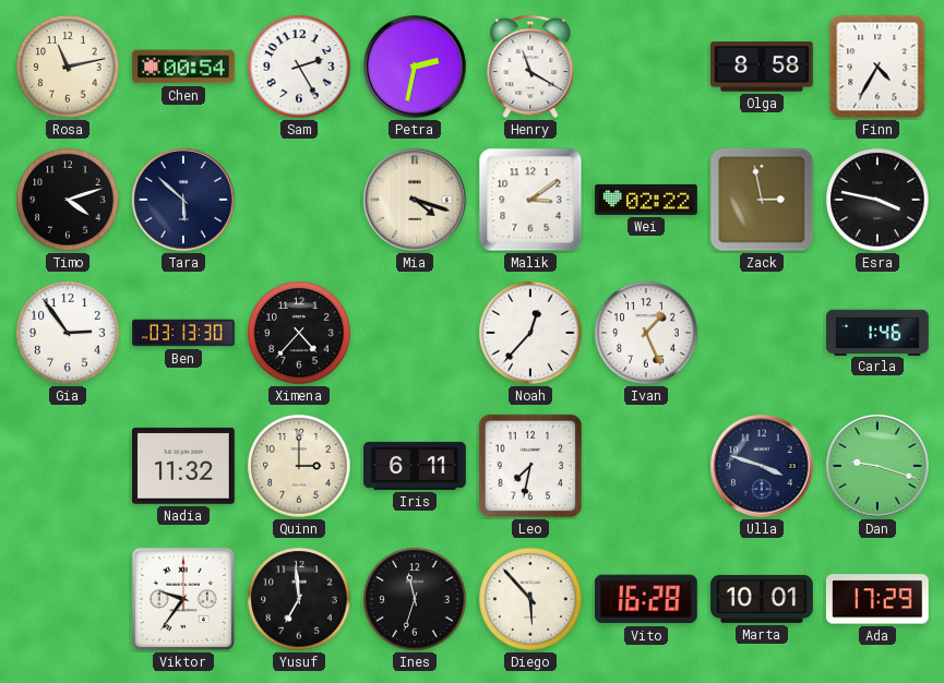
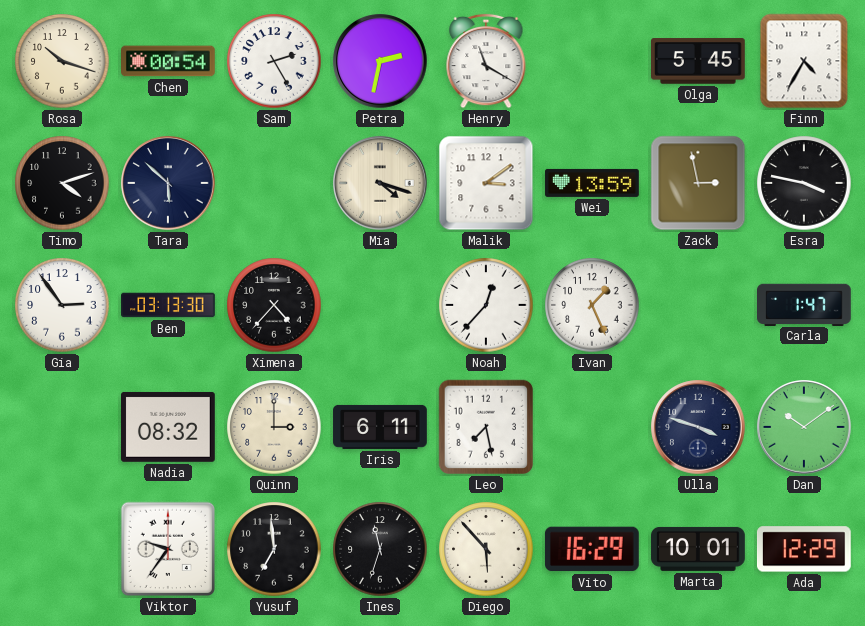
Rosa: 11:13 -> 10:18
Olga: 8:58 -> 5:45
Wei: 02:22 -> 13:59
Carla: 1:46 -> 1:47
Nadia: 11:32 -> 08:32
Leo: 7:32 -> 7:28
Dan: 9:18 -> 10:09
Vito: 16:28 -> 16:29
Ada: 17:29 -> 12:29
